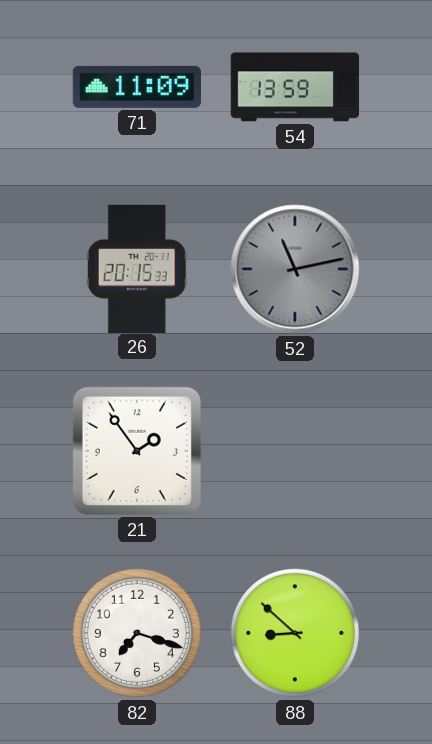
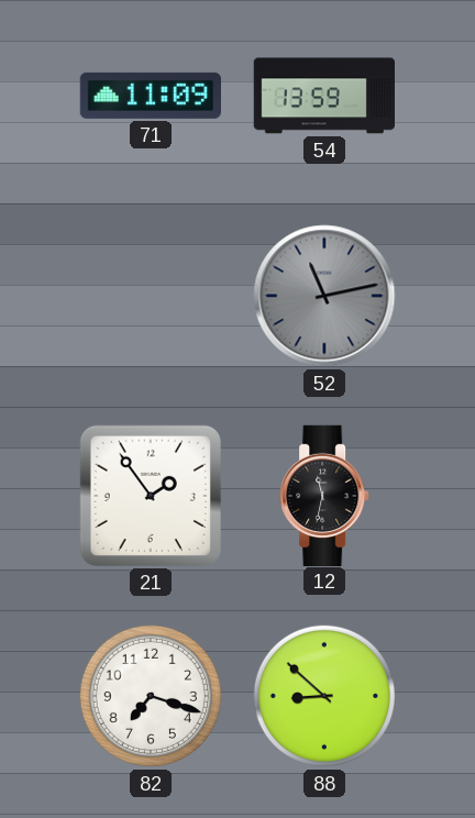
26: 20:15 -> none
12: none -> 11:32
